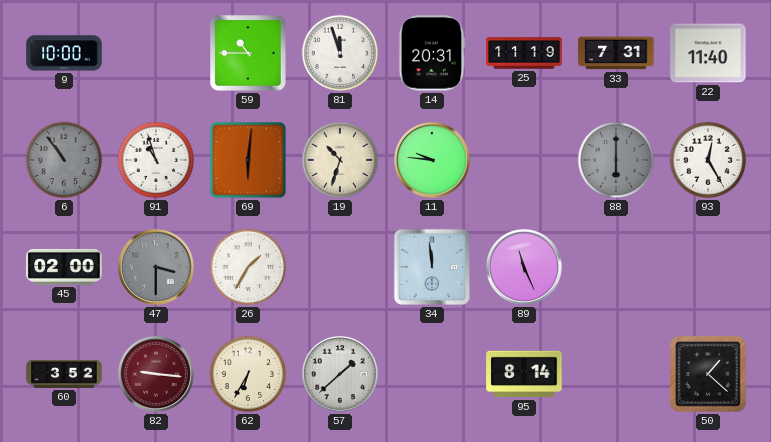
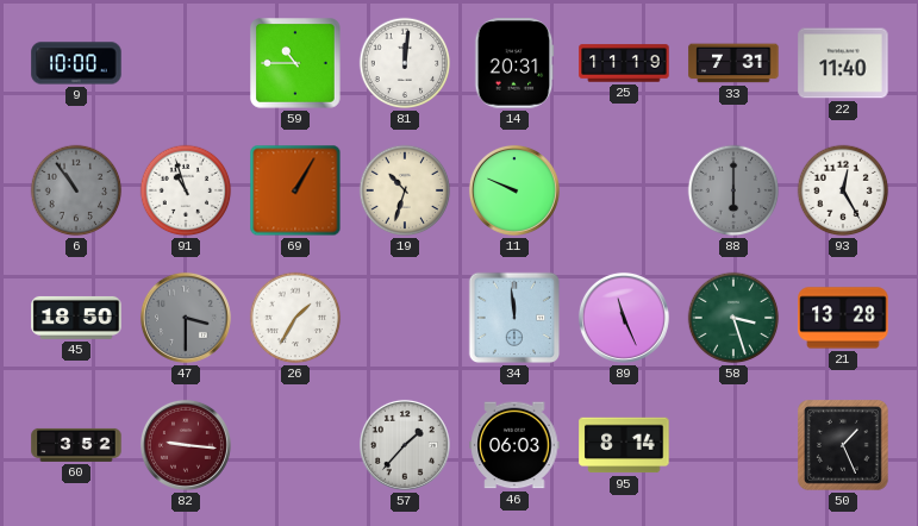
81: 11:57 -> 12:01
69: 6:01 -> 1:05
11: 9:46 -> 9:49
45: 02:00 -> 18:50
58: none -> 3:27
21: none -> 13:28
62: 6:35 -> none
57: 1:38 -> 1:37
46: none -> 06:03
50: 1:22 -> 1:26
